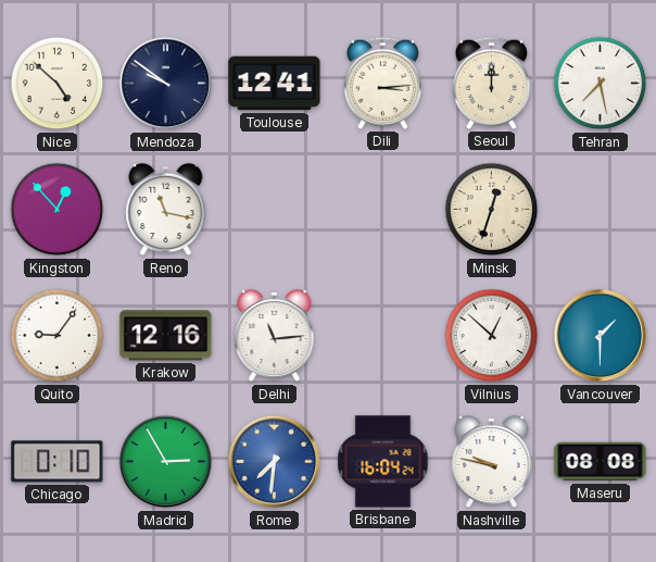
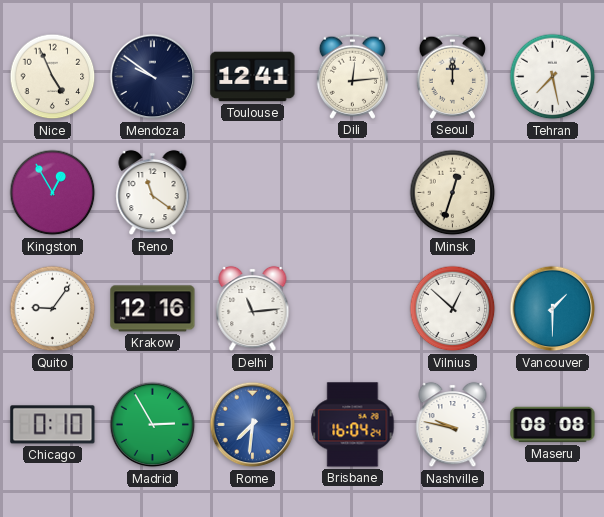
Nice: 4:52 -> 4:56
Dili: 3:14 -> 12:14
Kingston: 12:53 -> 12:55
Reno: 11:17 -> 11:21
